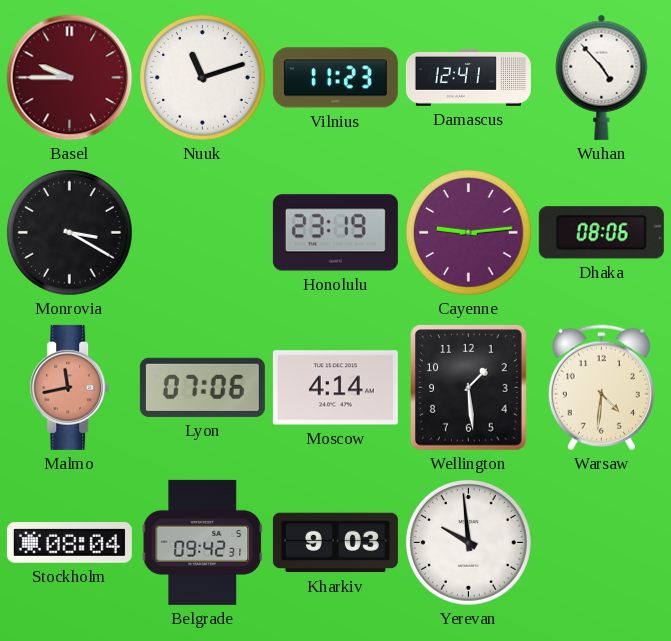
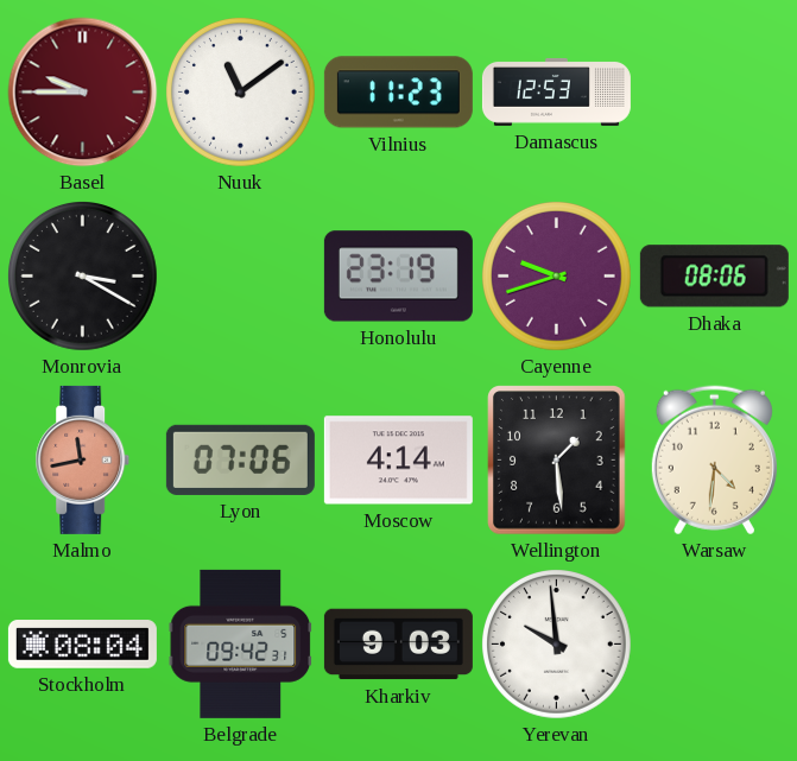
Nuuk: 11:12 -> 11:09
Damascus: 12:41 -> 12:53
Wuhan: 4:53 -> none
Cayenne: 9:14 -> 9:42
